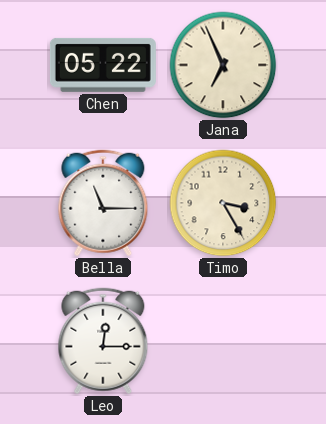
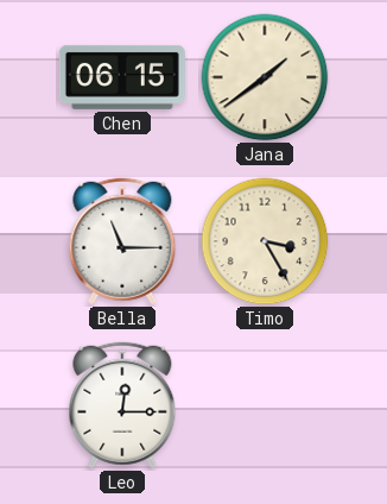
Chen: 05:22 -> 06:15
Jana: 6:56 -> 1:39
